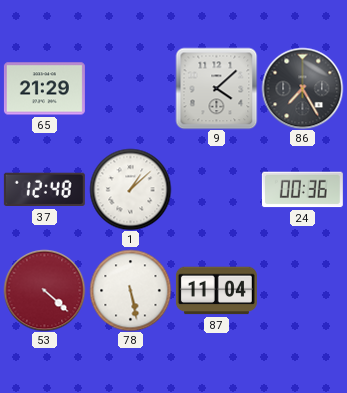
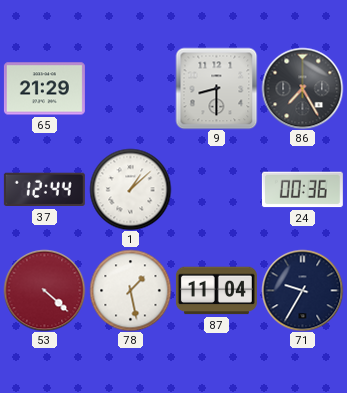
9: 4:08 -> 8:30
37: 12:48 -> 12:44
78: 5:28 -> 1:28
71: none -> 9:35
